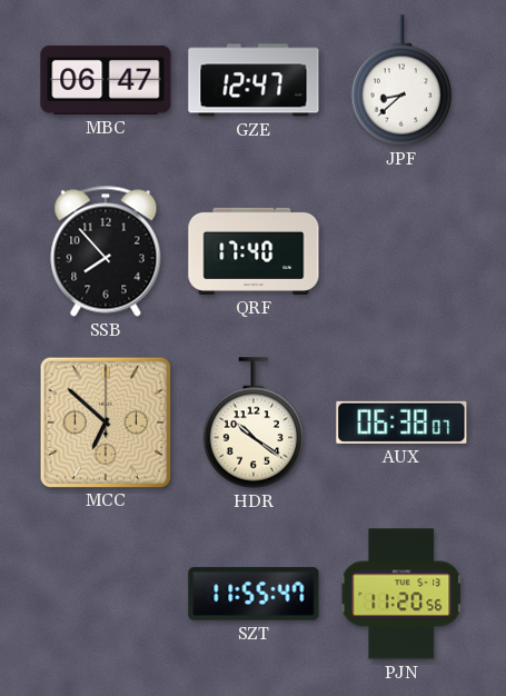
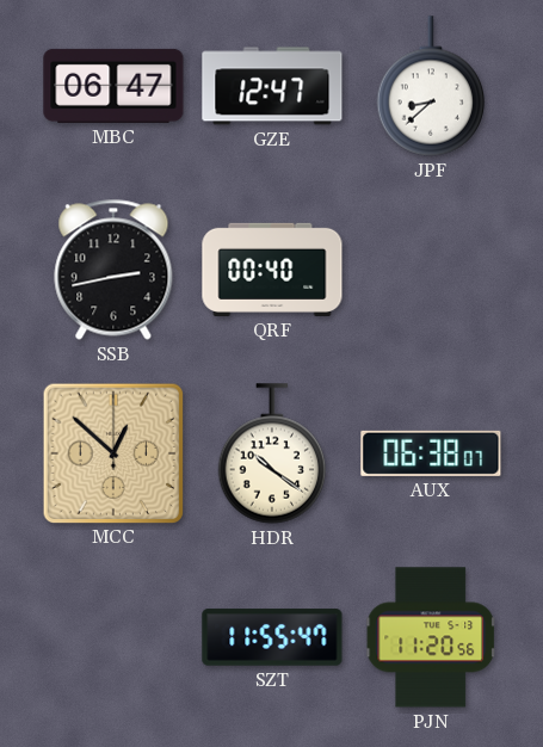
SSB: 7:53 -> 2:43
QRF: 17:40 -> 00:40
MCC: 6:52 -> 12:52
